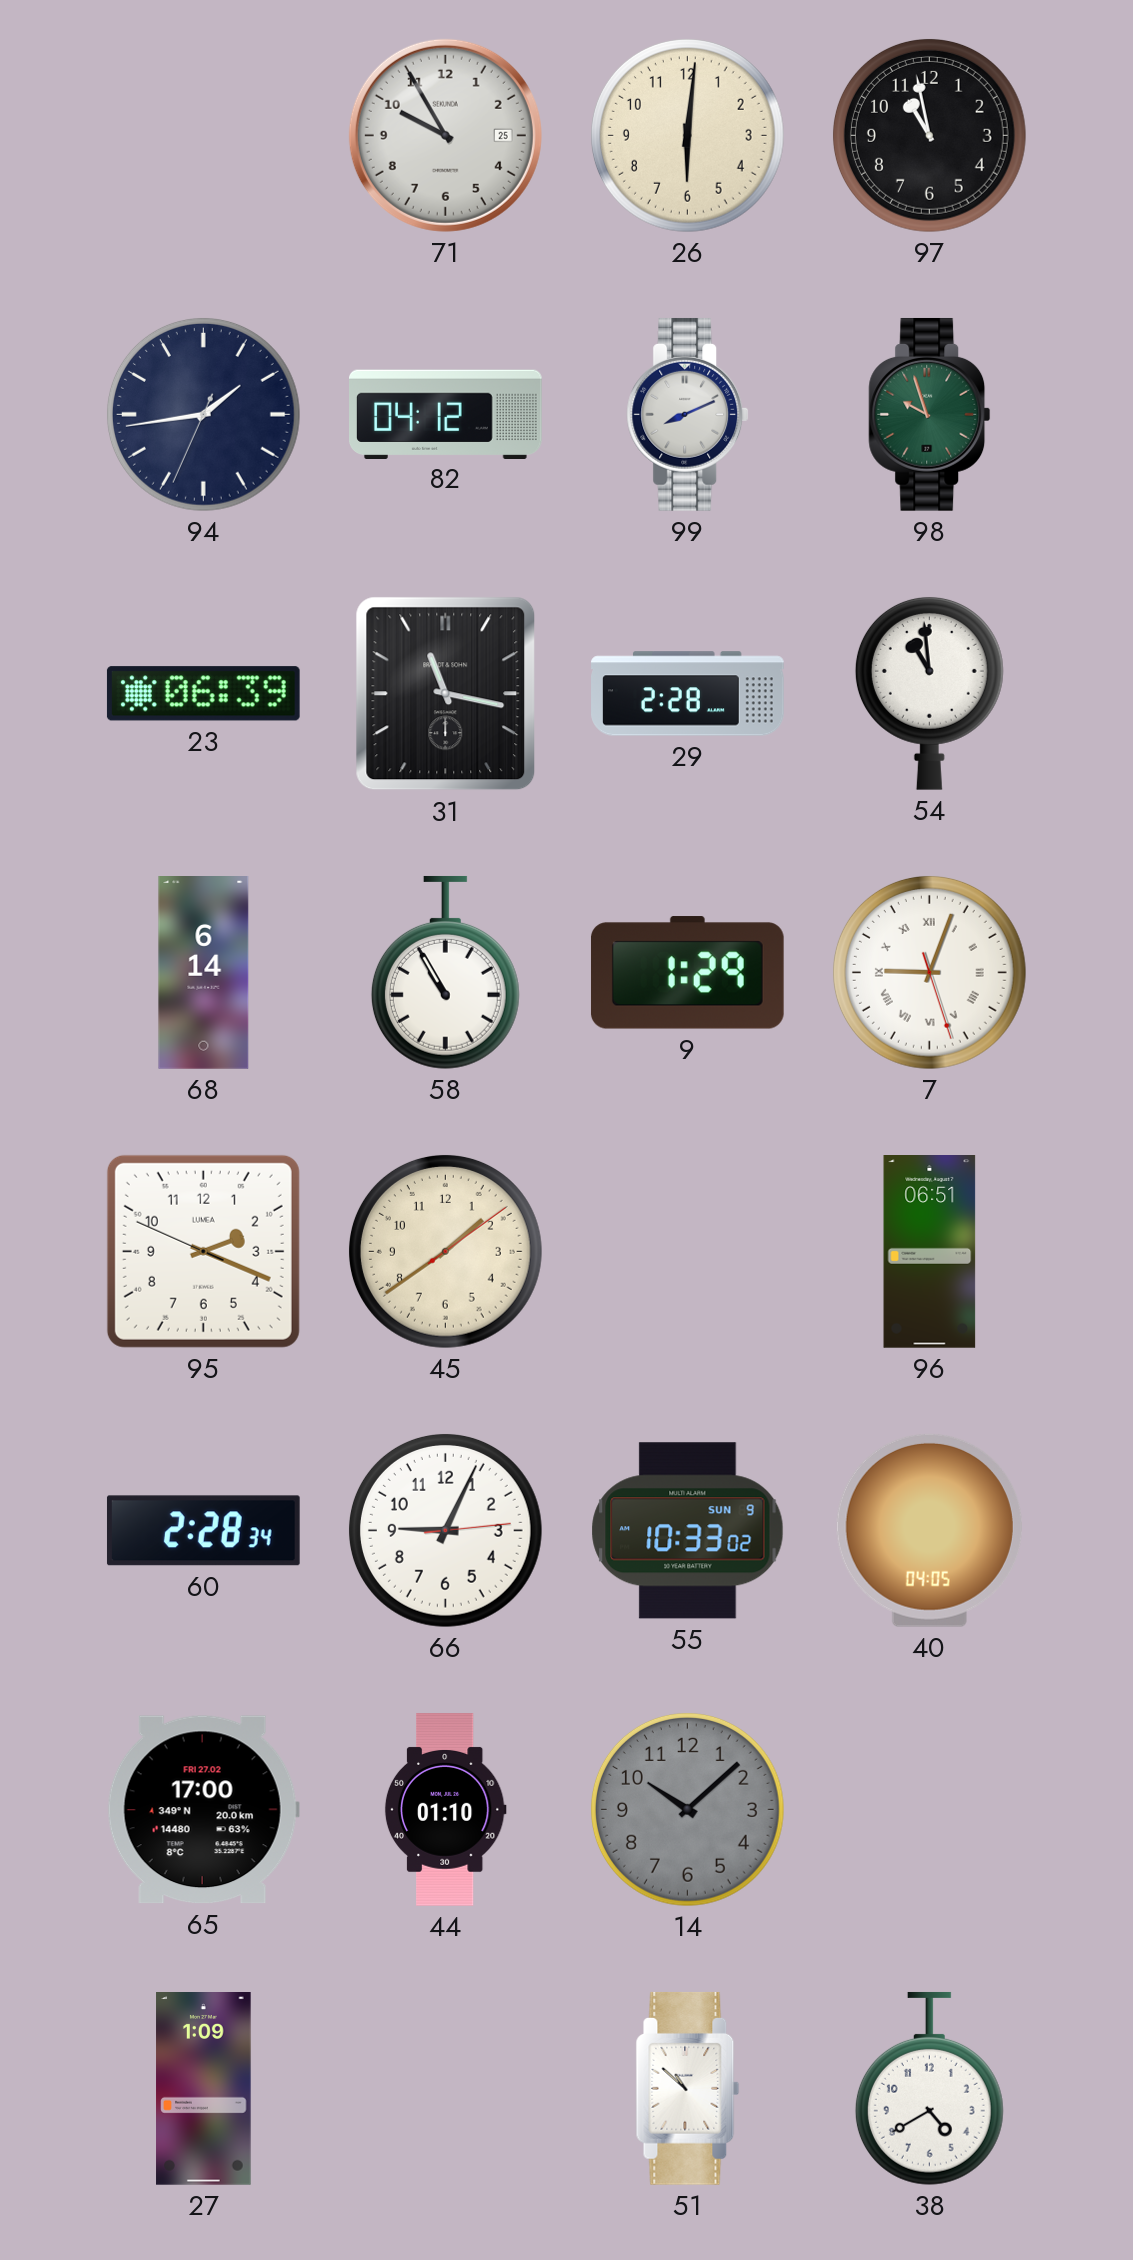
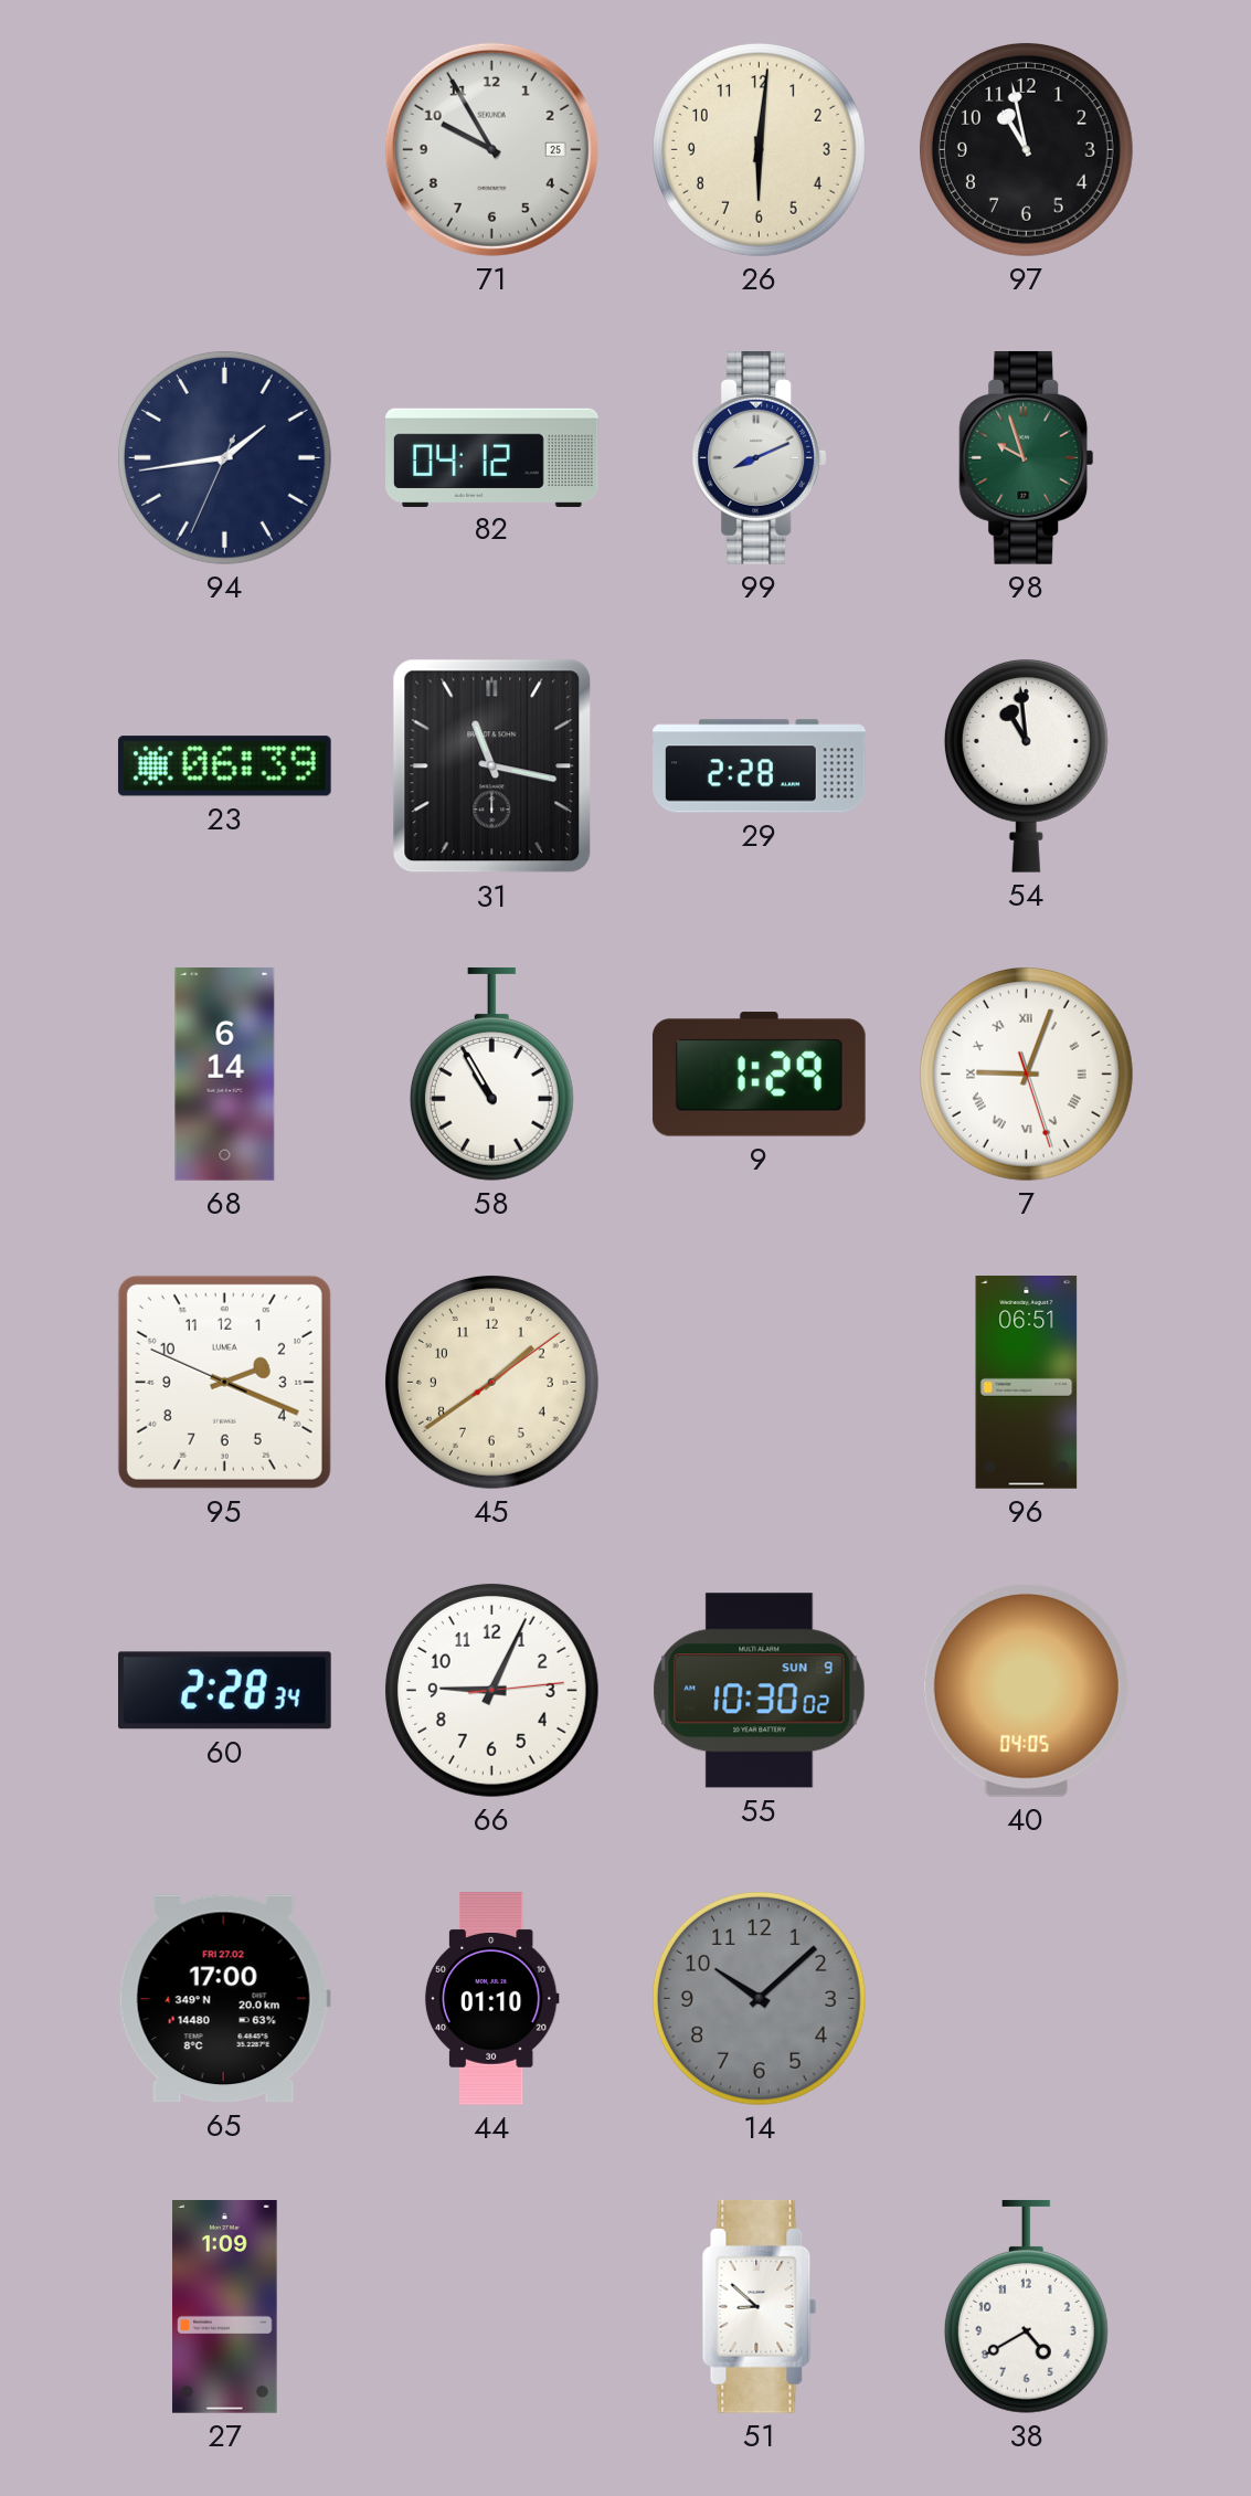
55: 10:33 -> 10:30
51: 10:52 -> 8:52
